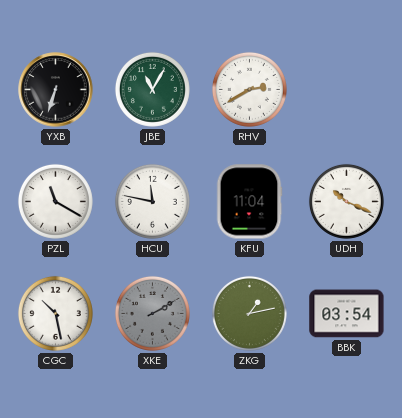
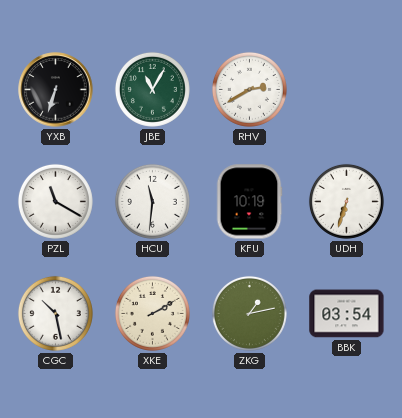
HCU: 11:47 -> 11:31
KFU: 11:04 -> 10:19
UDH: 10:19 -> 6:33
XKE dial: grey -> cream
